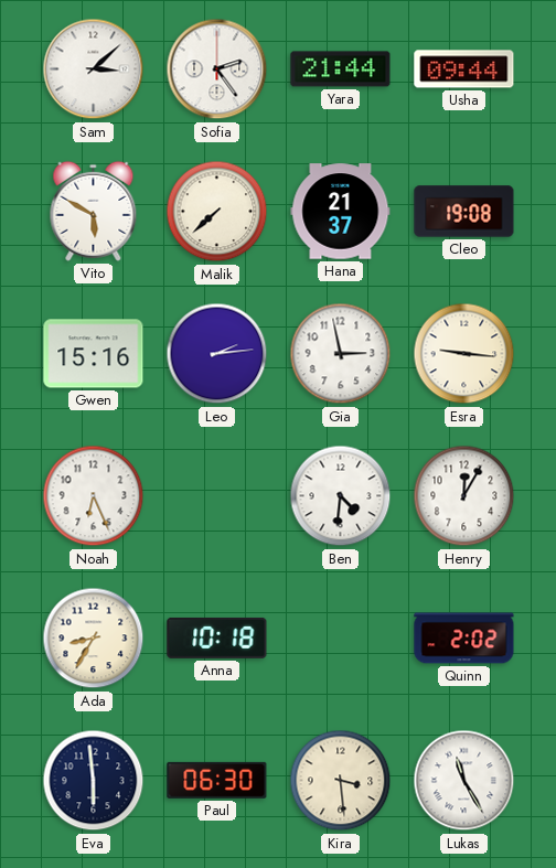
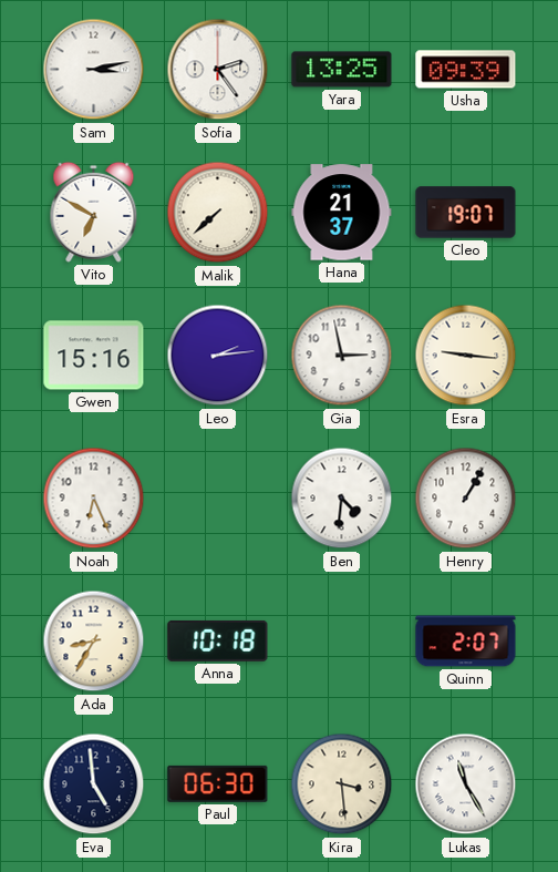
Sam: 3:08 -> 3:13
Yara: 21:44 -> 13:25
Usha: 09:44 -> 09:39
Vito: 5:50 -> 6:50
Cleo: 19:08 -> 19:07
Henry: 12:05 -> 1:05
Quinn: 2:02 -> 2:07
Eva: 5:59 -> 4:59
